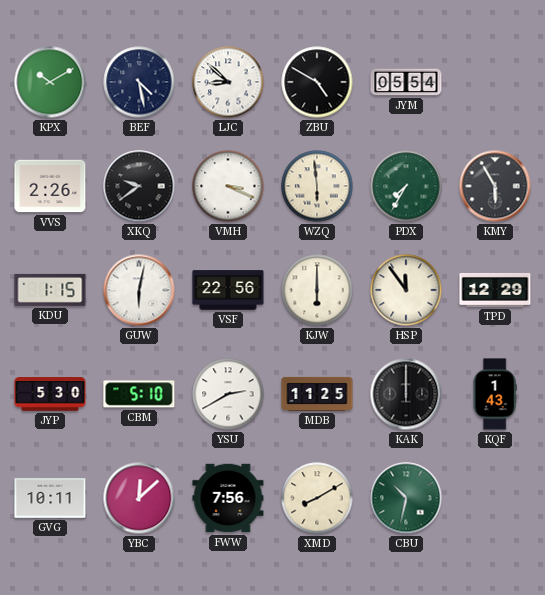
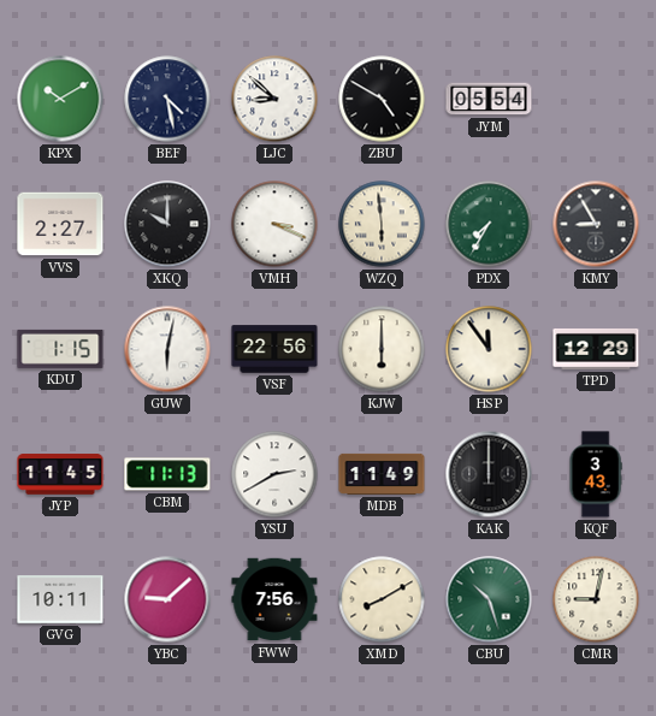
VVS: 2:26 -> 2:27
XKQ: 9:39 -> 10:00
KMY: 5:55 -> 8:55
JYP: 5:30 -> 11:45
CBM: 5:10 -> 11:13
MDB: 11:25 -> 11:49
KQF: 1:43 -> 3:43
YBC: 12:08 -> 9:08
CBU: 10:32 -> 10:27
CMR: none -> 9:02
